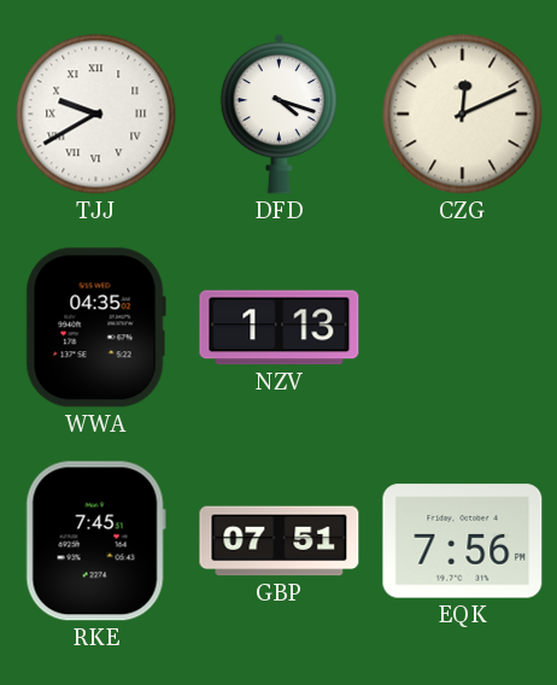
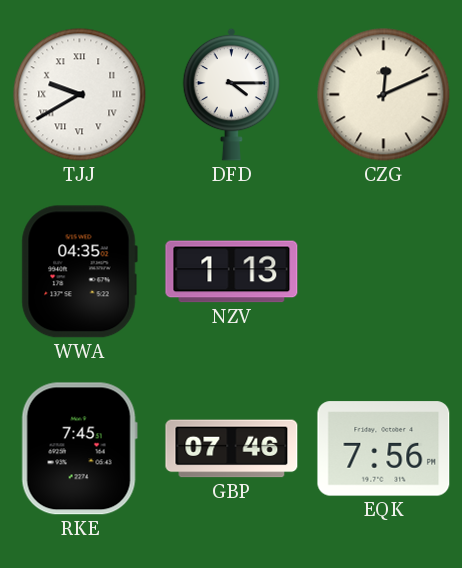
DFD: 4:18 -> 4:15
GBP: 07:51 -> 07:46
